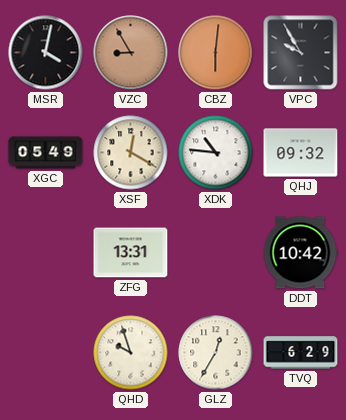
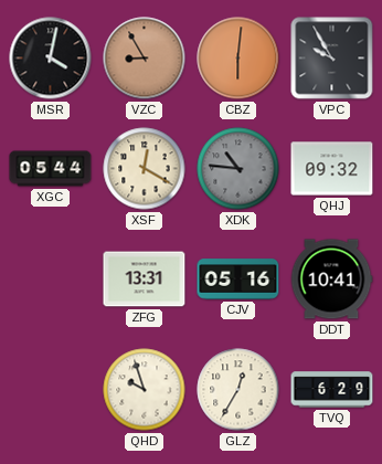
XGC: 05:49 -> 05:44
XDK dial: white -> grey
CJV: none -> 05:16
DDT: 10:42 -> 10:41
